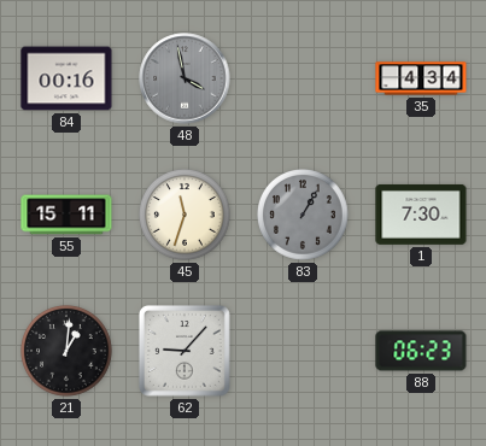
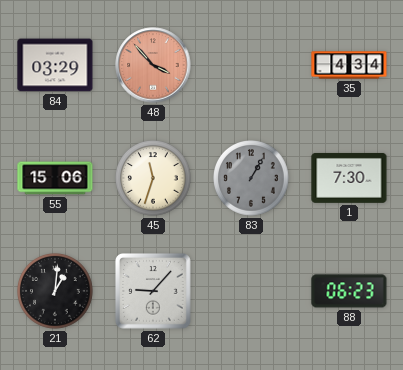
84: 00:16 -> 03:29
48: 3:58 -> 3:53
48 dial: grey -> salmon
55: 15:11 -> 15:06
